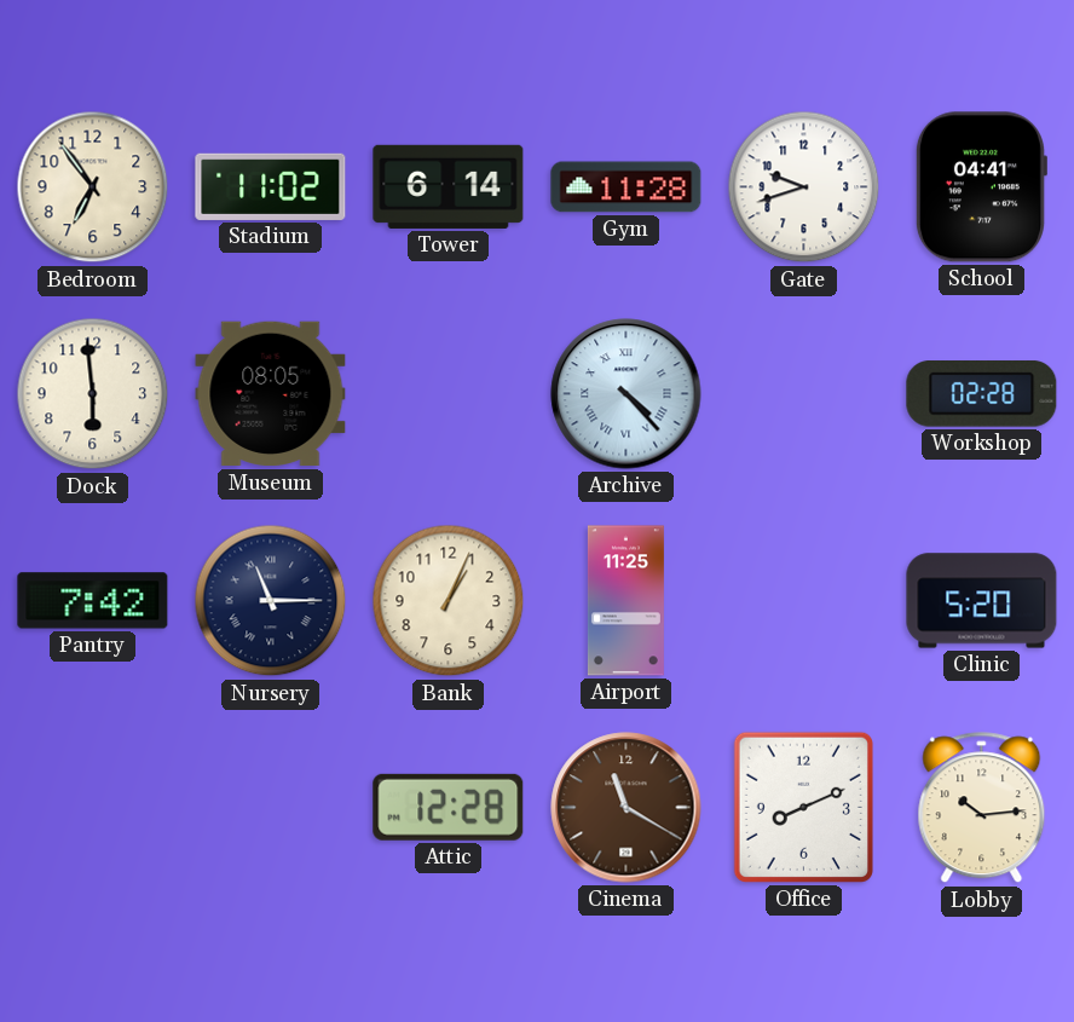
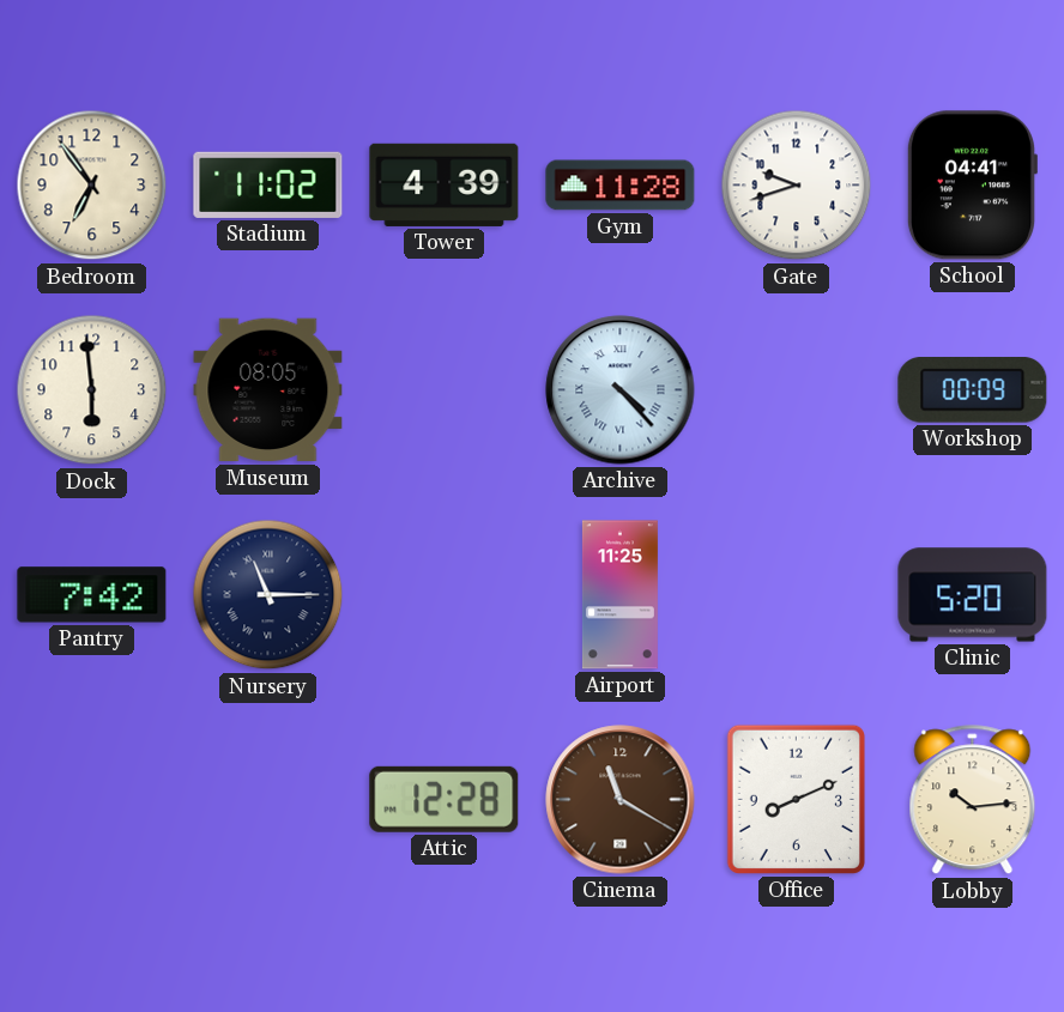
Tower: 6:14 -> 4:39
Workshop: 02:28 -> 00:09
Bank: 1:04 -> none
